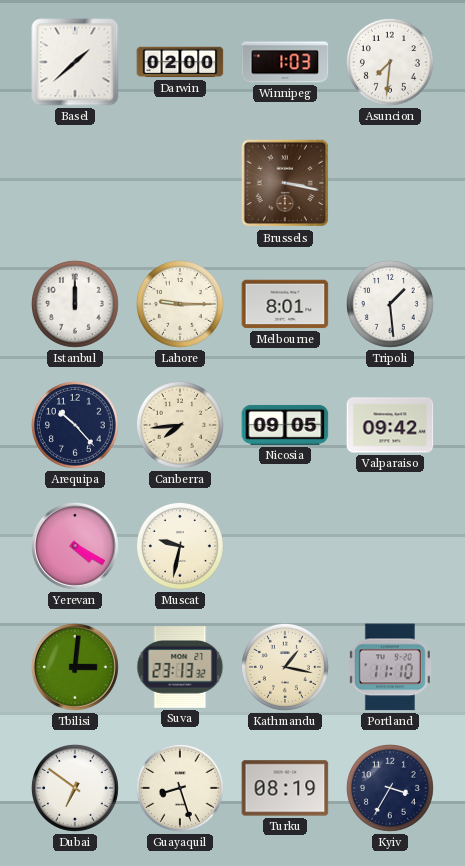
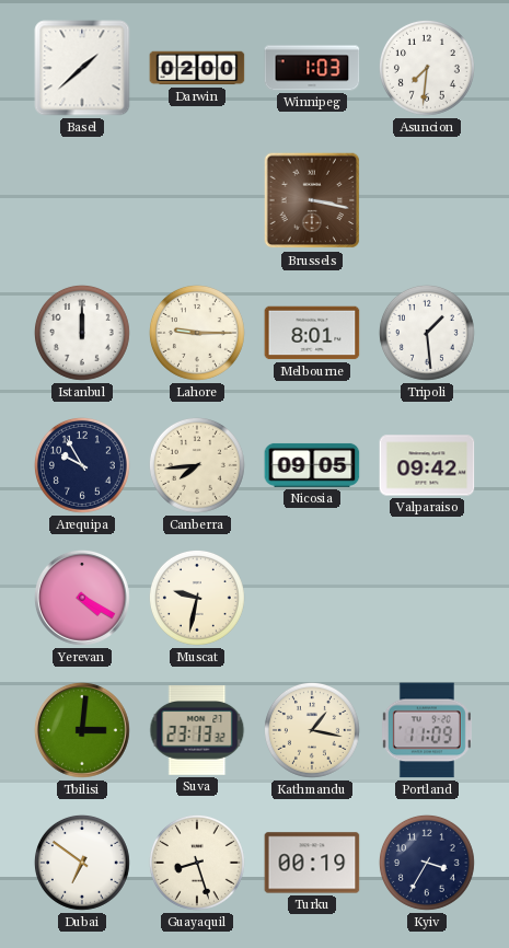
Arequipa: 10:23 -> 9:55
Portland: 11:10 -> 11:09
Turku: 08:19 -> 00:19
